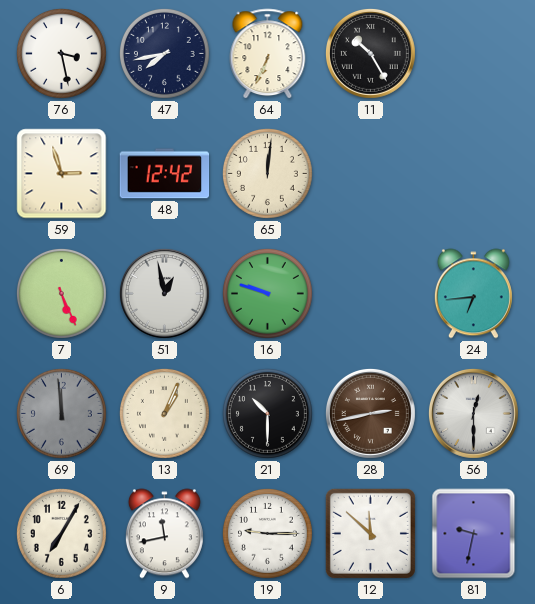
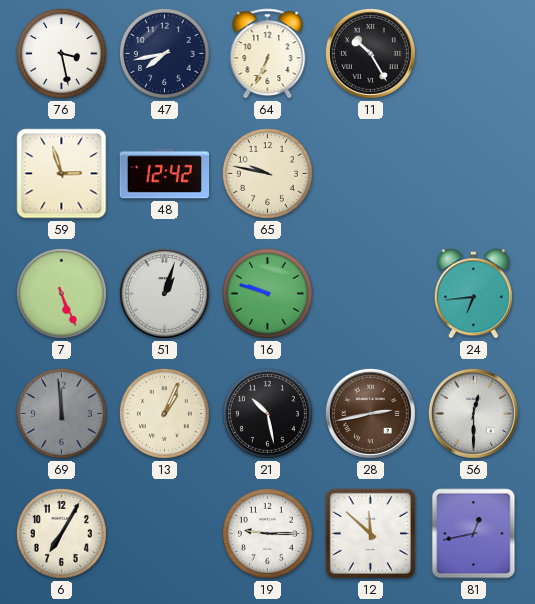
65: 12:01 -> 9:47
51: 12:58 -> 1:03
21: 10:30 -> 10:28
9: 11:43 -> none
81: 9:32 -> 12:43
